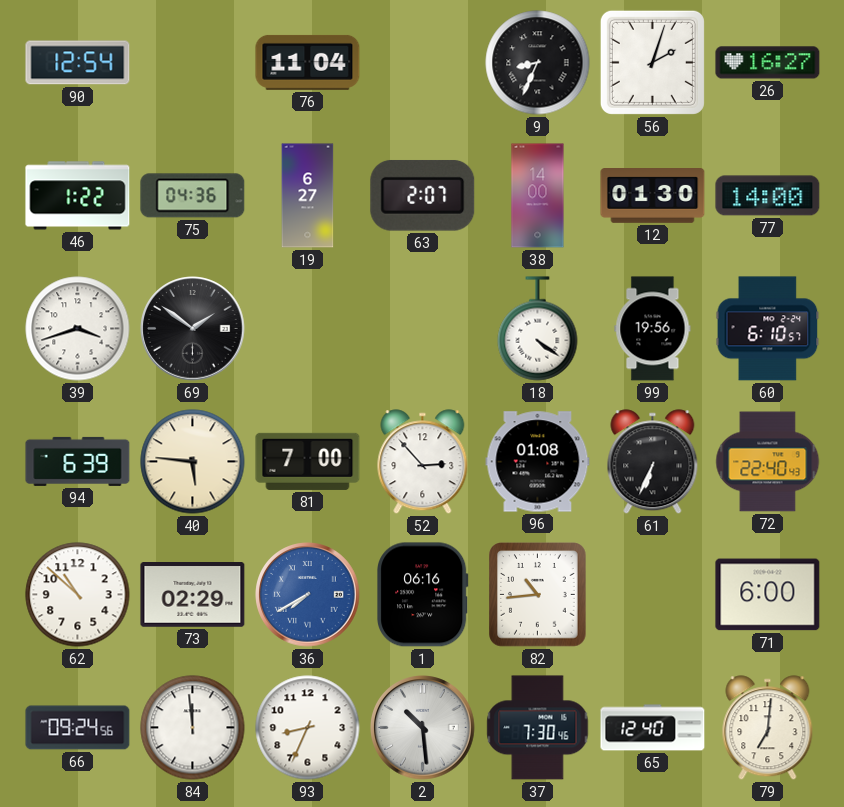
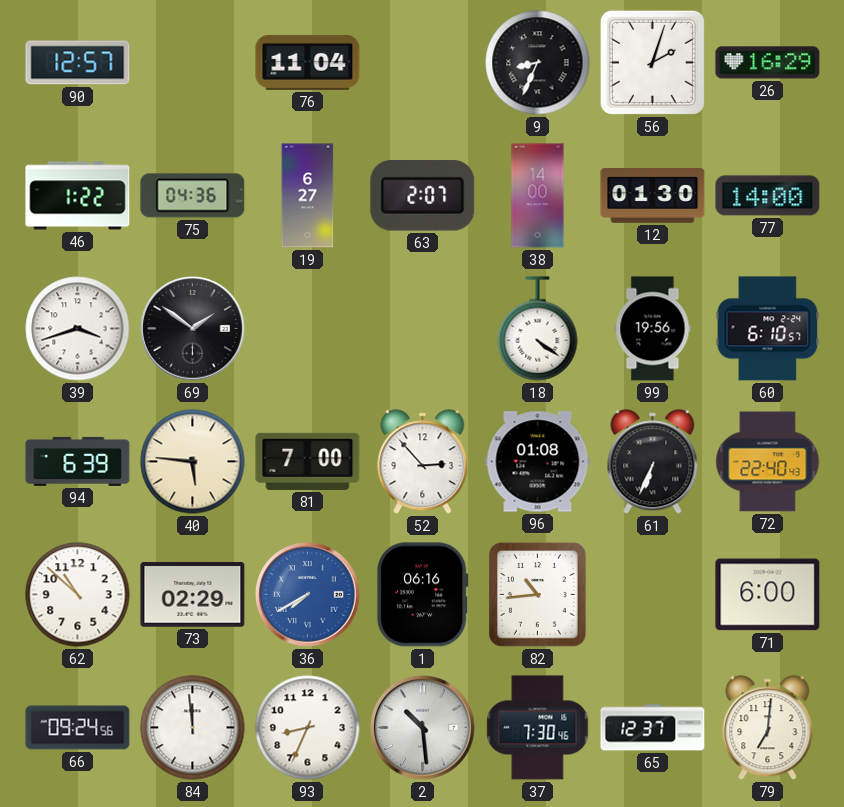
90: 12:54 -> 12:57
26: 16:27 -> 16:29
65: 12:40 -> 12:37
